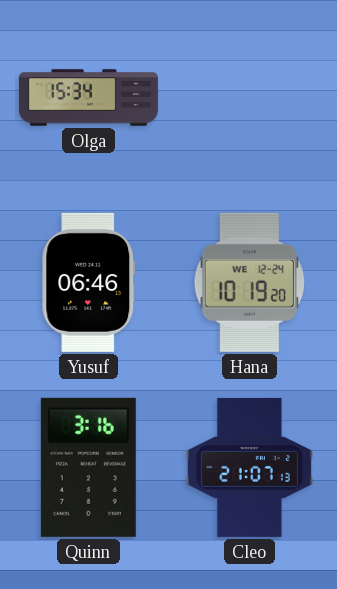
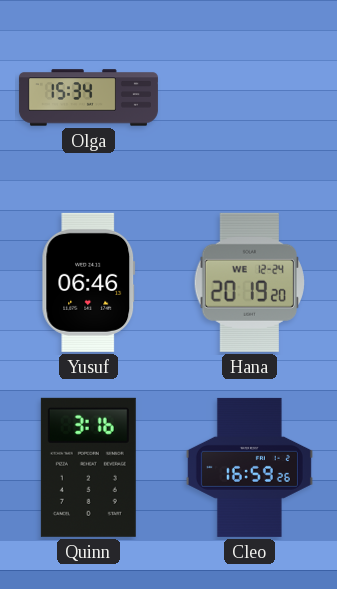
Hana: 10:19 -> 20:19
Cleo: 21:07 -> 16:59
